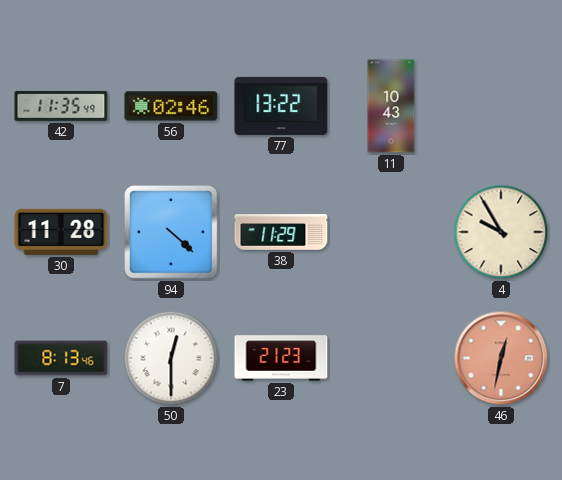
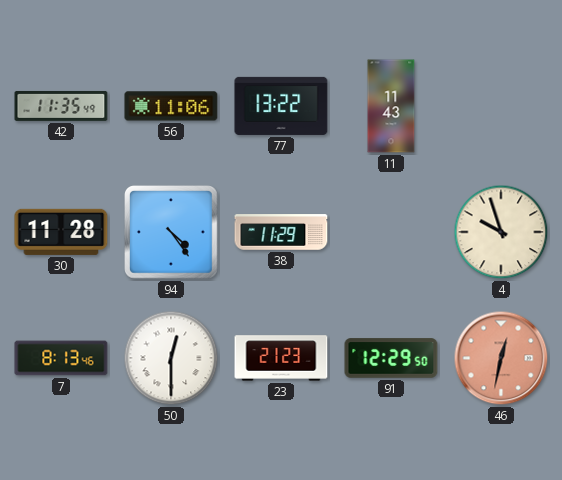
56: 02:46 -> 11:06
11: 10:43 -> 11:43
94: 4:22 -> 4:24
4: 9:55 -> 9:57
91: none -> 12:29
